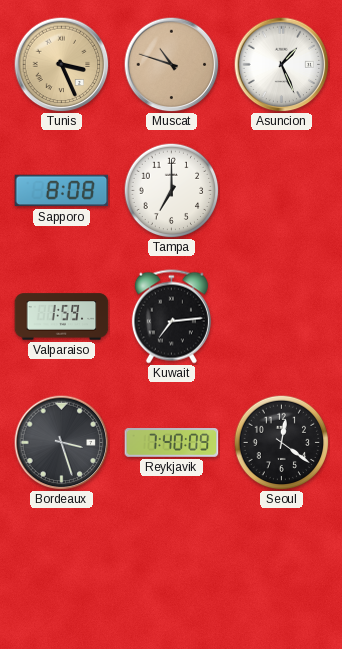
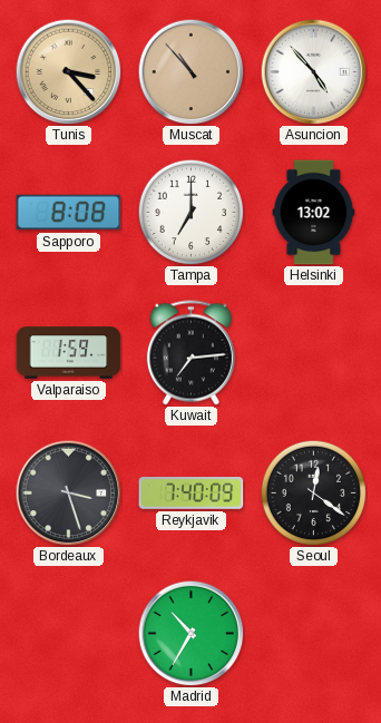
Tunis: 3:26 -> 3:23
Muscat: 10:48 -> 10:53
Asuncion: 1:26 -> 4:53
Helsinki: none -> 13:02
Madrid: none -> 10:35
